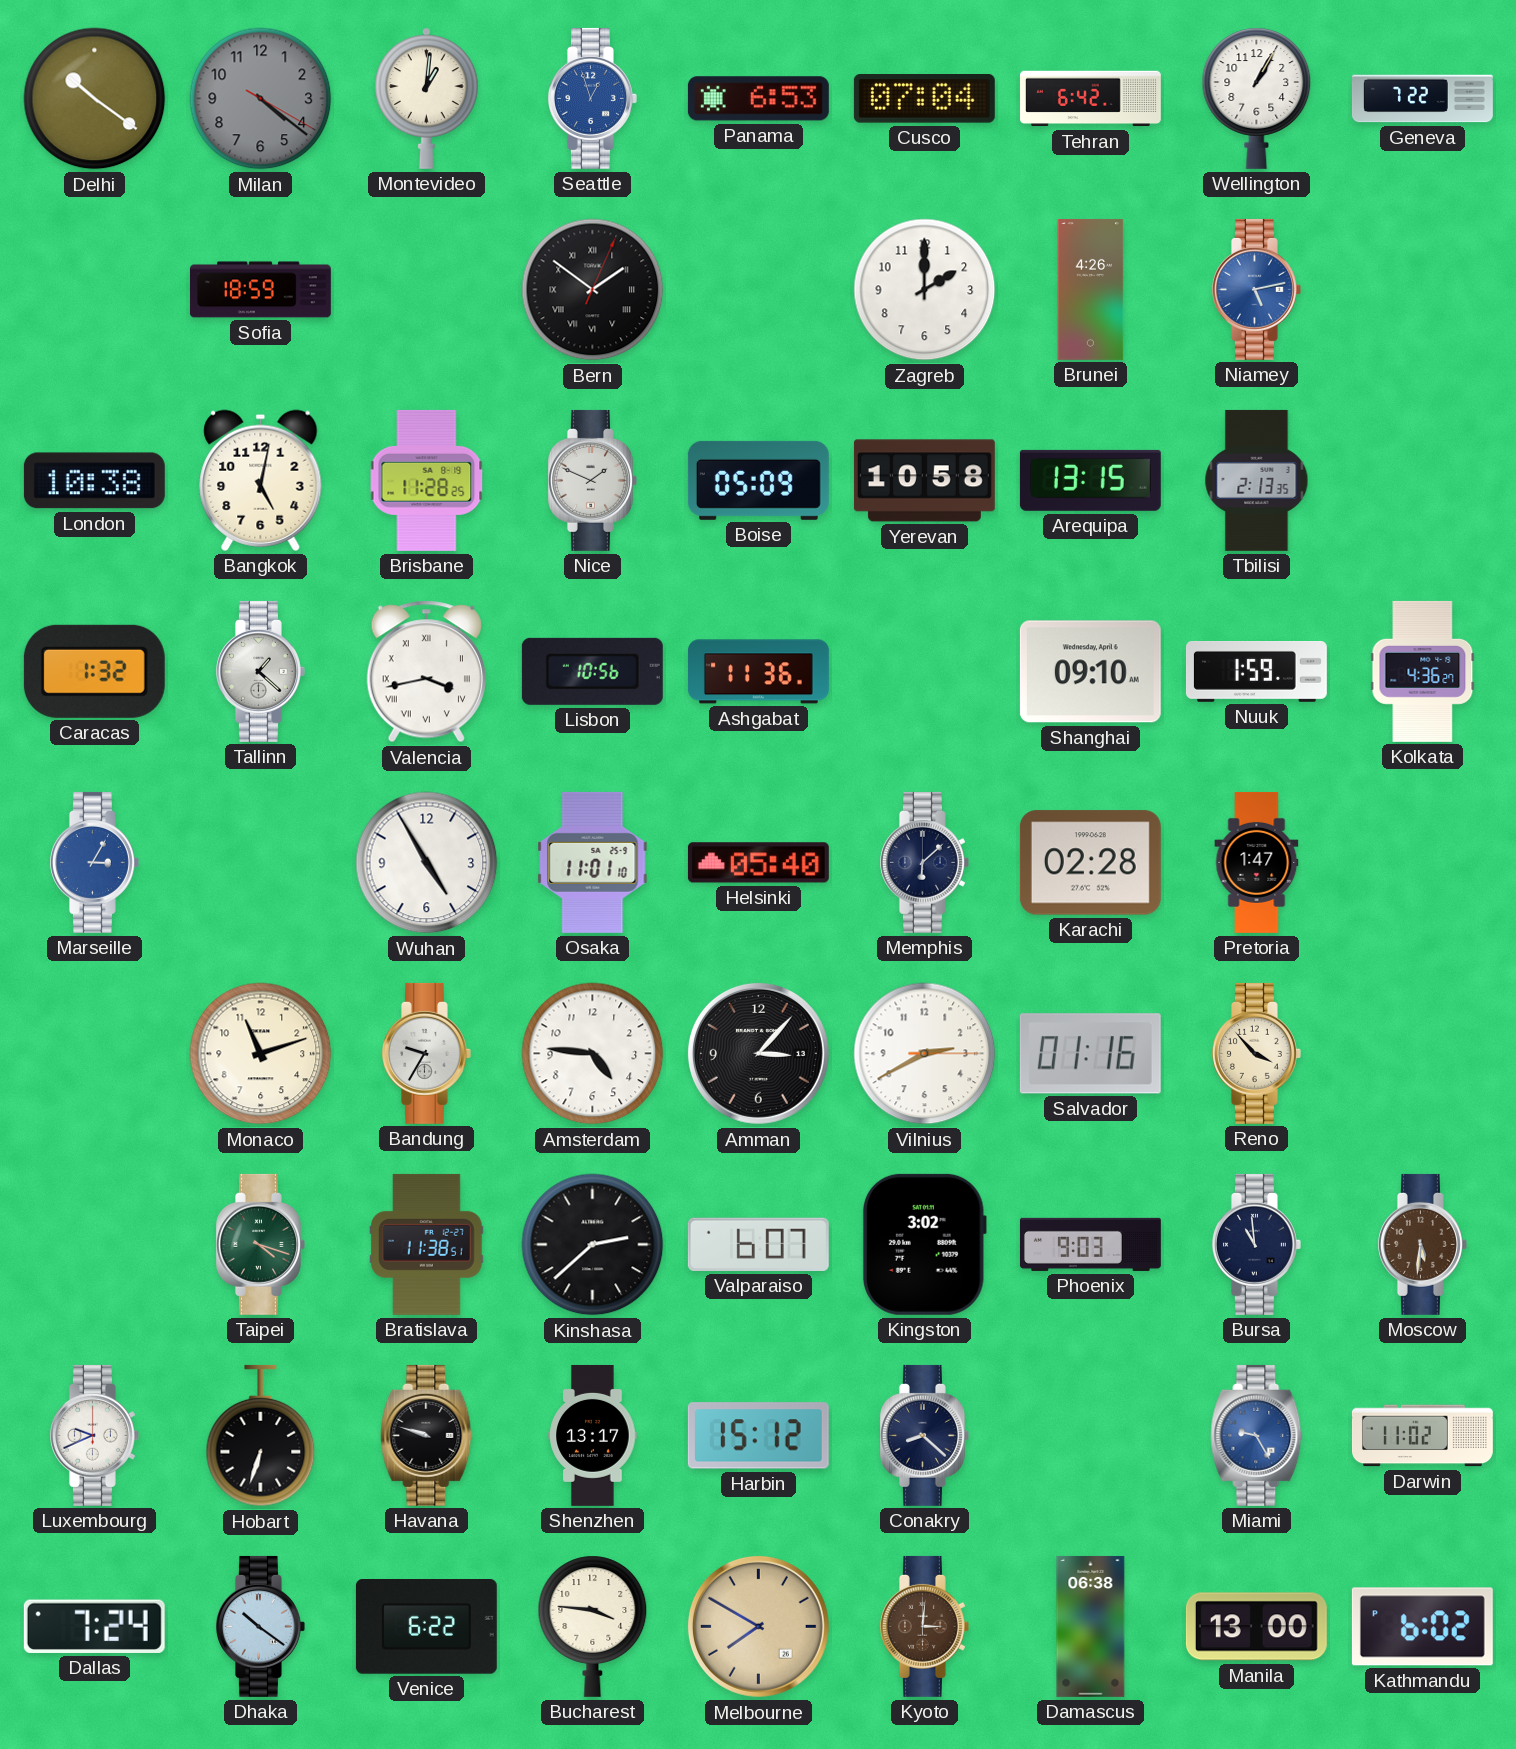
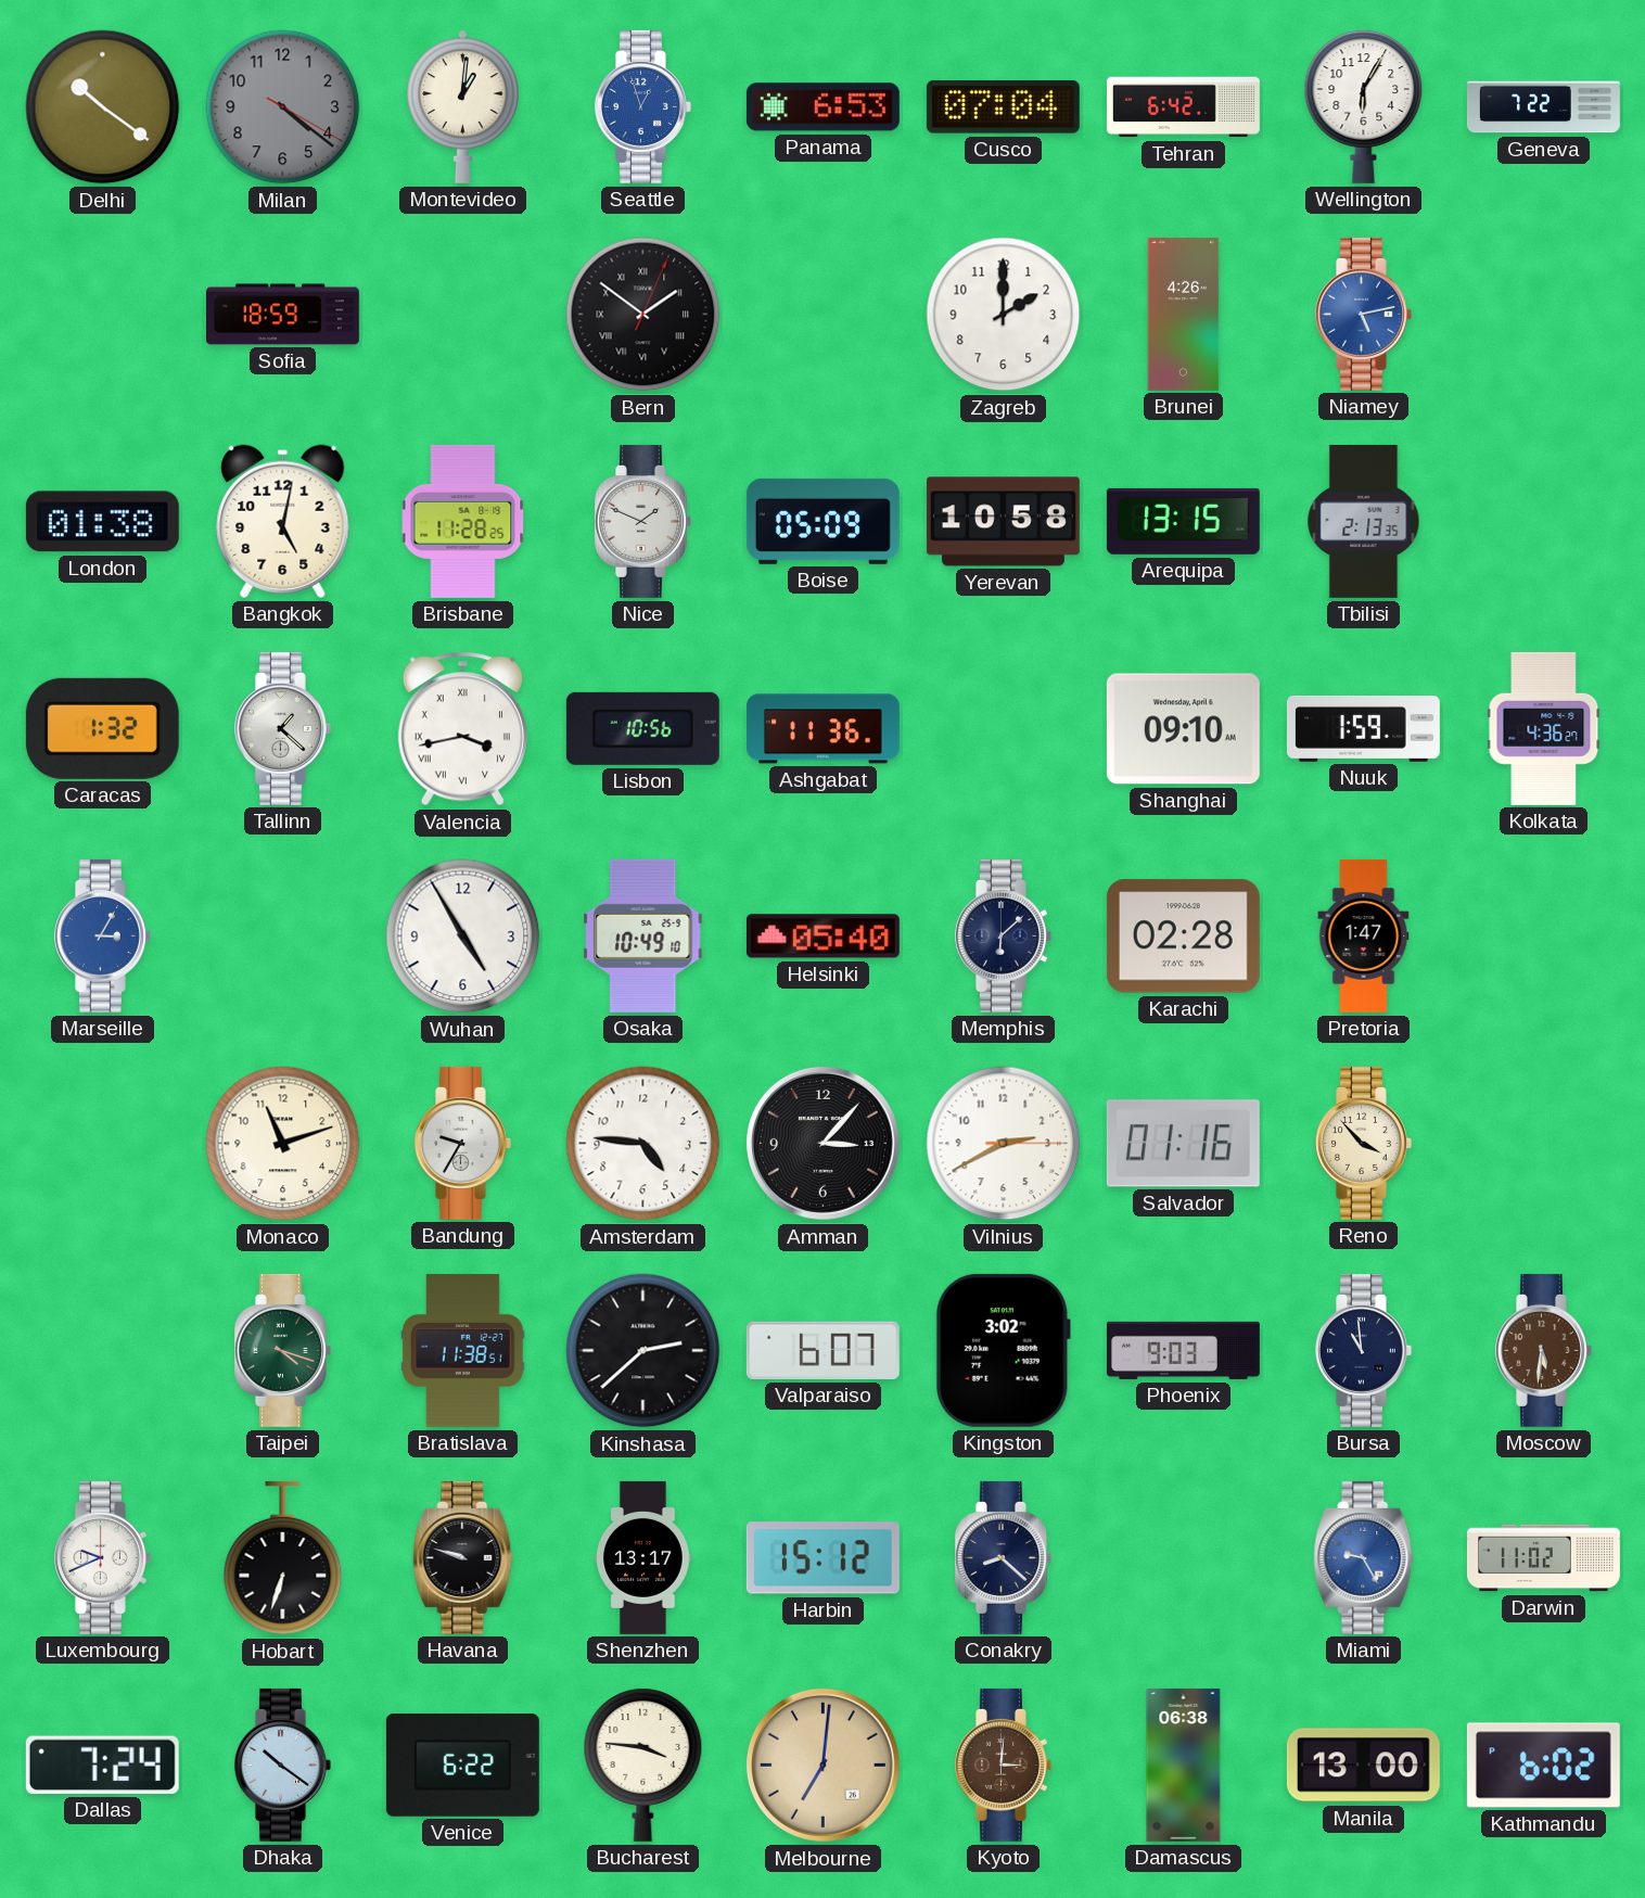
Wellington: 1:05 -> 6:05
London: 10:38 -> 01:38
Osaka: 11:01 -> 10:49
Melbourne: 7:50 -> 7:01
